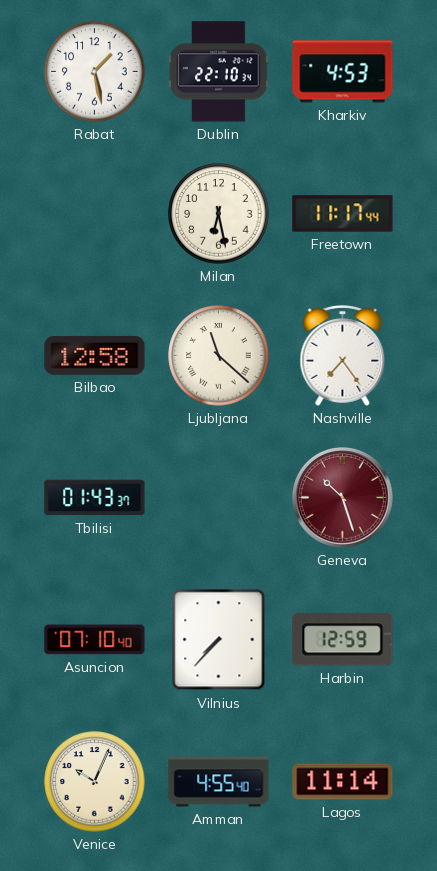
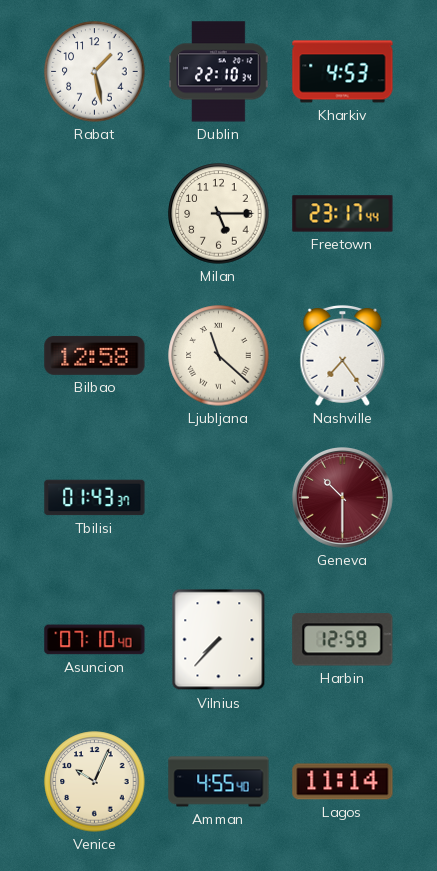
Milan: 6:28 -> 5:15
Freetown: 11:17 -> 23:17
Geneva: 10:27 -> 10:30
